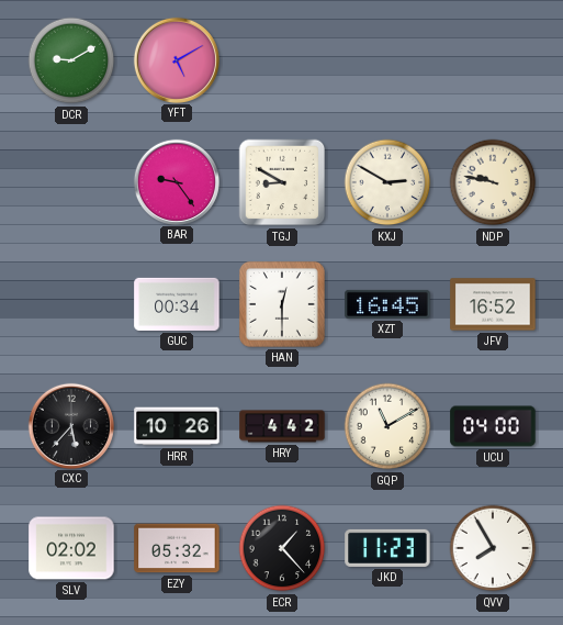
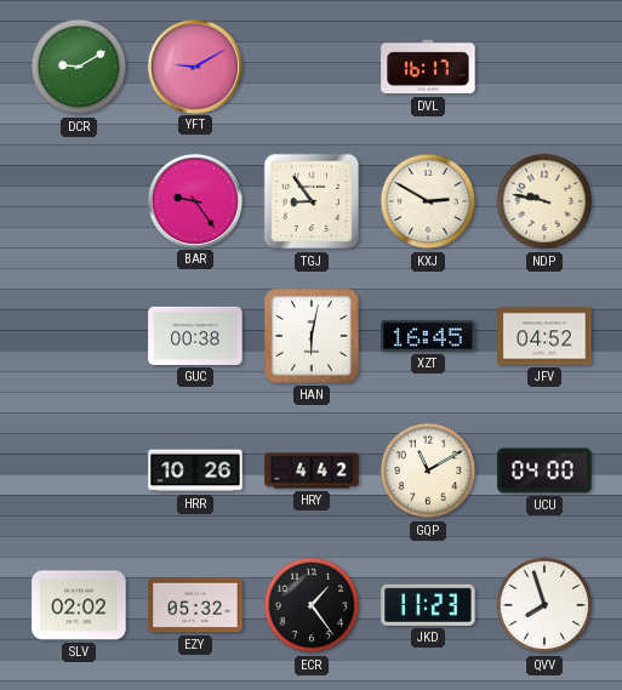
YFT: 5:10 -> 9:10
DVL: none -> 16:17
TGJ: 8:50 -> 8:54
GUC: 00:34 -> 00:38
HAN: 12:30 -> 6:02
JFV: 16:52 -> 04:52
CXC: 5:37 -> none
ECR: 1:23 -> 1:24
QVV: 7:55 -> 7:57
